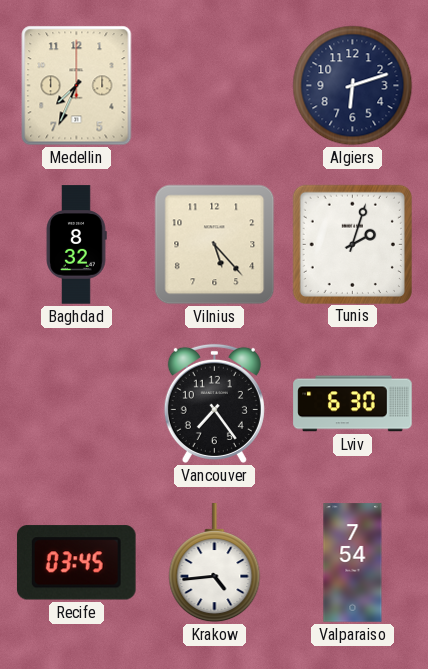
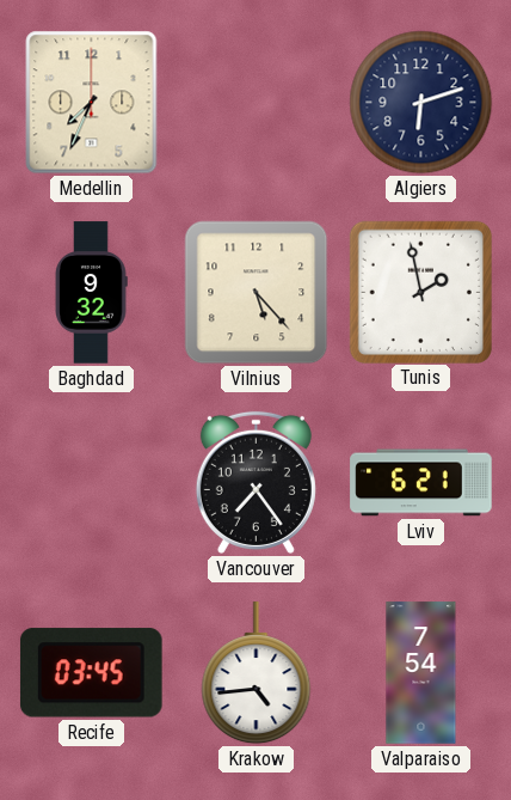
Baghdad: 8:32 -> 9:32
Tunis: 2:03 -> 1:58
Lviv: 6:30 -> 6:21
